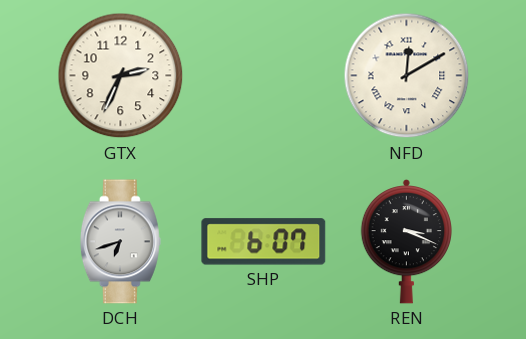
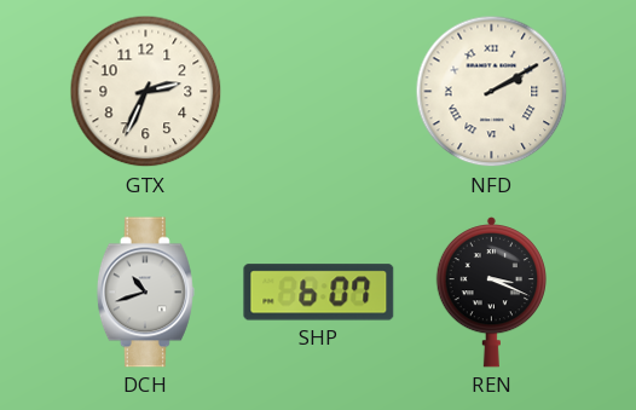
NFD: 12:10 -> 2:10
DCH: 6:42 -> 10:42
